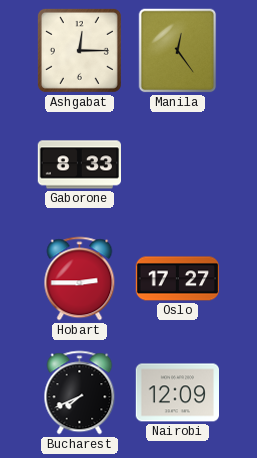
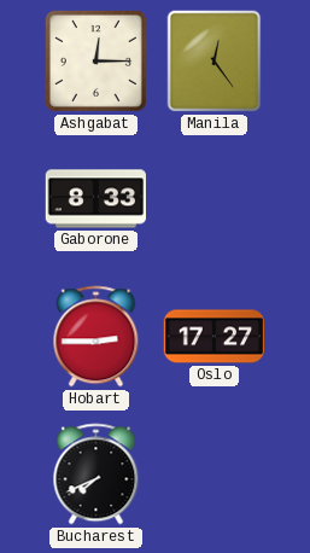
Nairobi: 12:09 -> none
